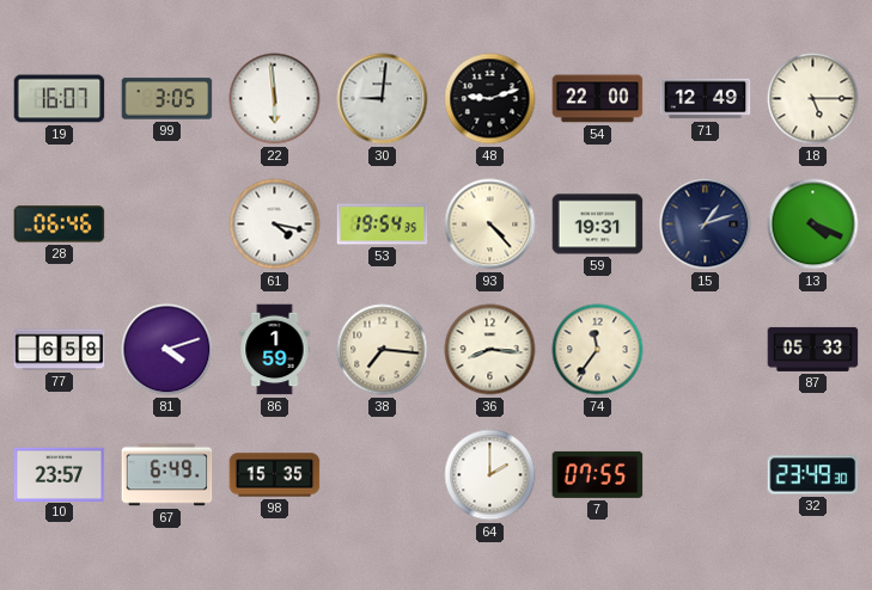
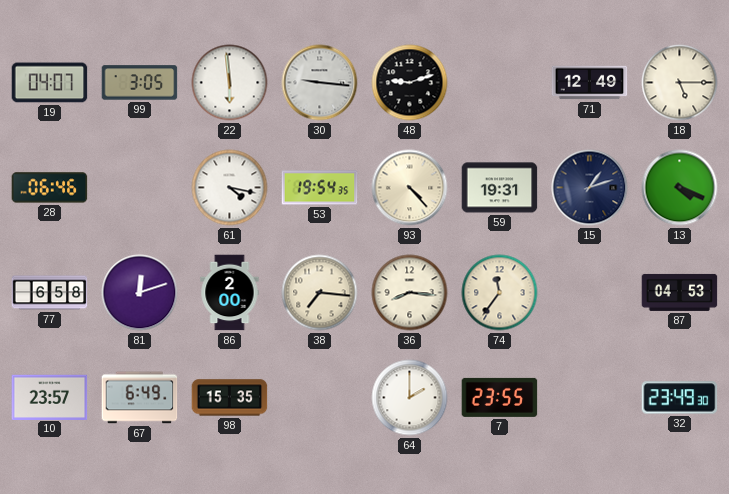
19: 16:07 -> 04:07
30: 9:01 -> 9:16
54: 22:00 -> none
81: 4:12 -> 12:12
86: 1:59 -> 2:00
87: 05:33 -> 04:53
7: 07:55 -> 23:55
